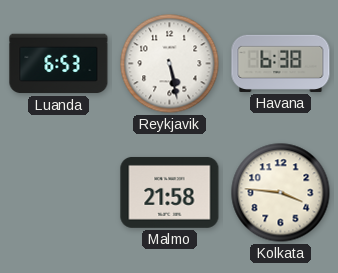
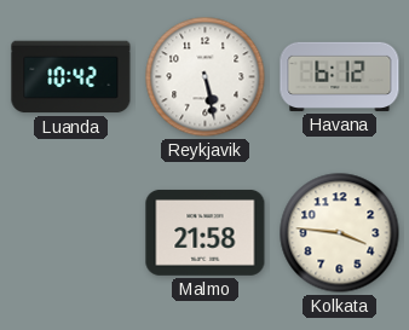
Luanda: 6:53 -> 10:42
Havana: 6:38 -> 6:12
